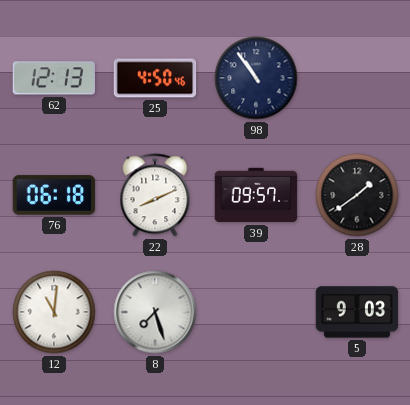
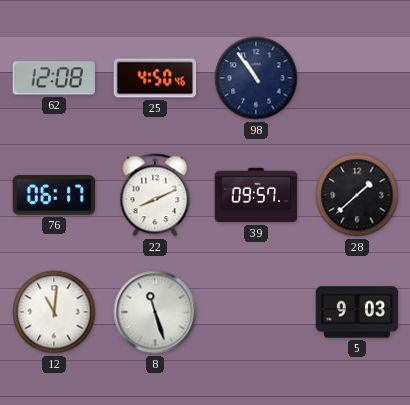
62: 12:13 -> 12:08
76: 06:18 -> 06:17
28: 1:39 -> 1:38
8: 7:27 -> 11:27
